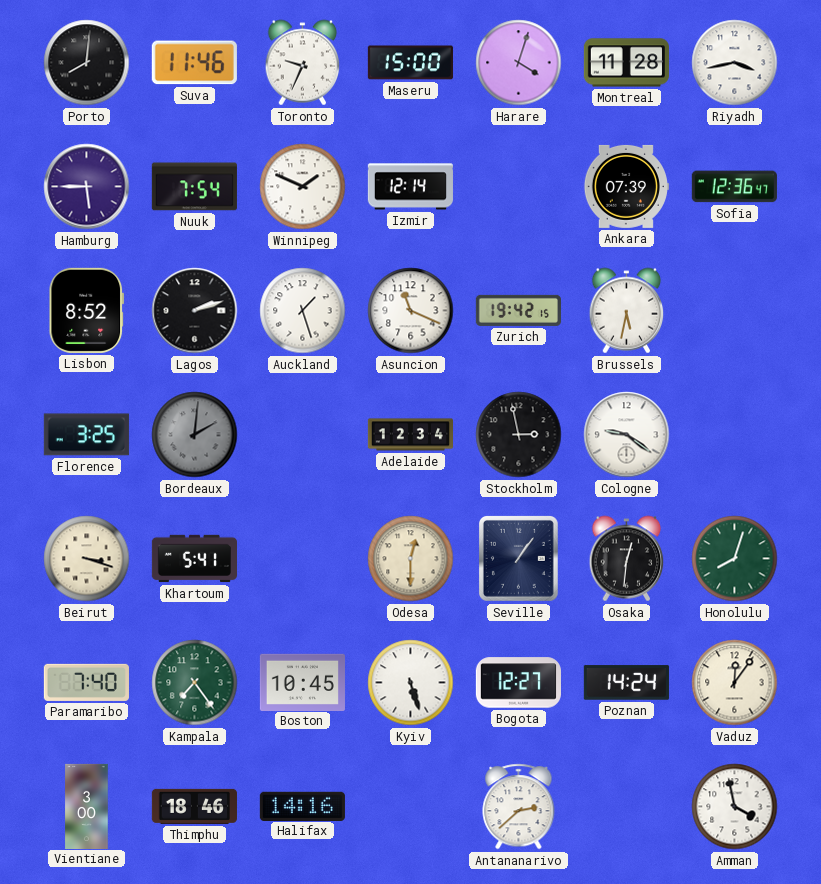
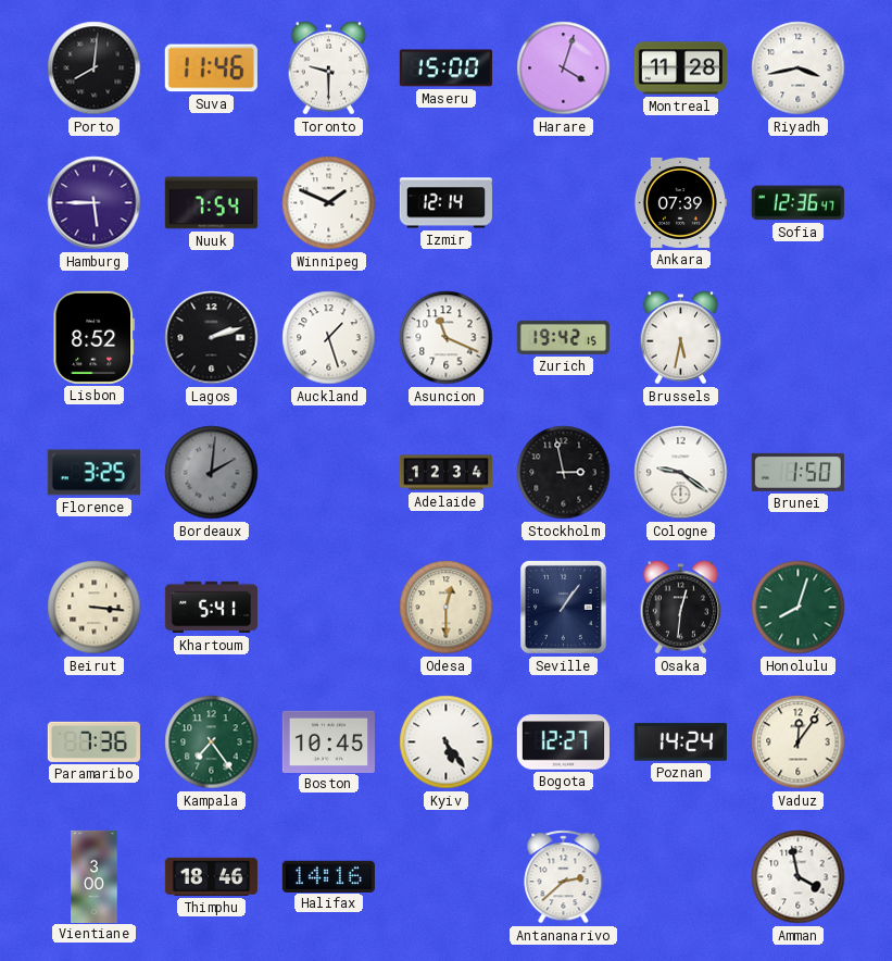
Toronto: 9:34 -> 9:30
Brunei: none -> 1:50
Beirut: 3:18 -> 3:16
Paramaribo: 7:40 -> 7:36
Kyiv: 5:27 -> 5:24
